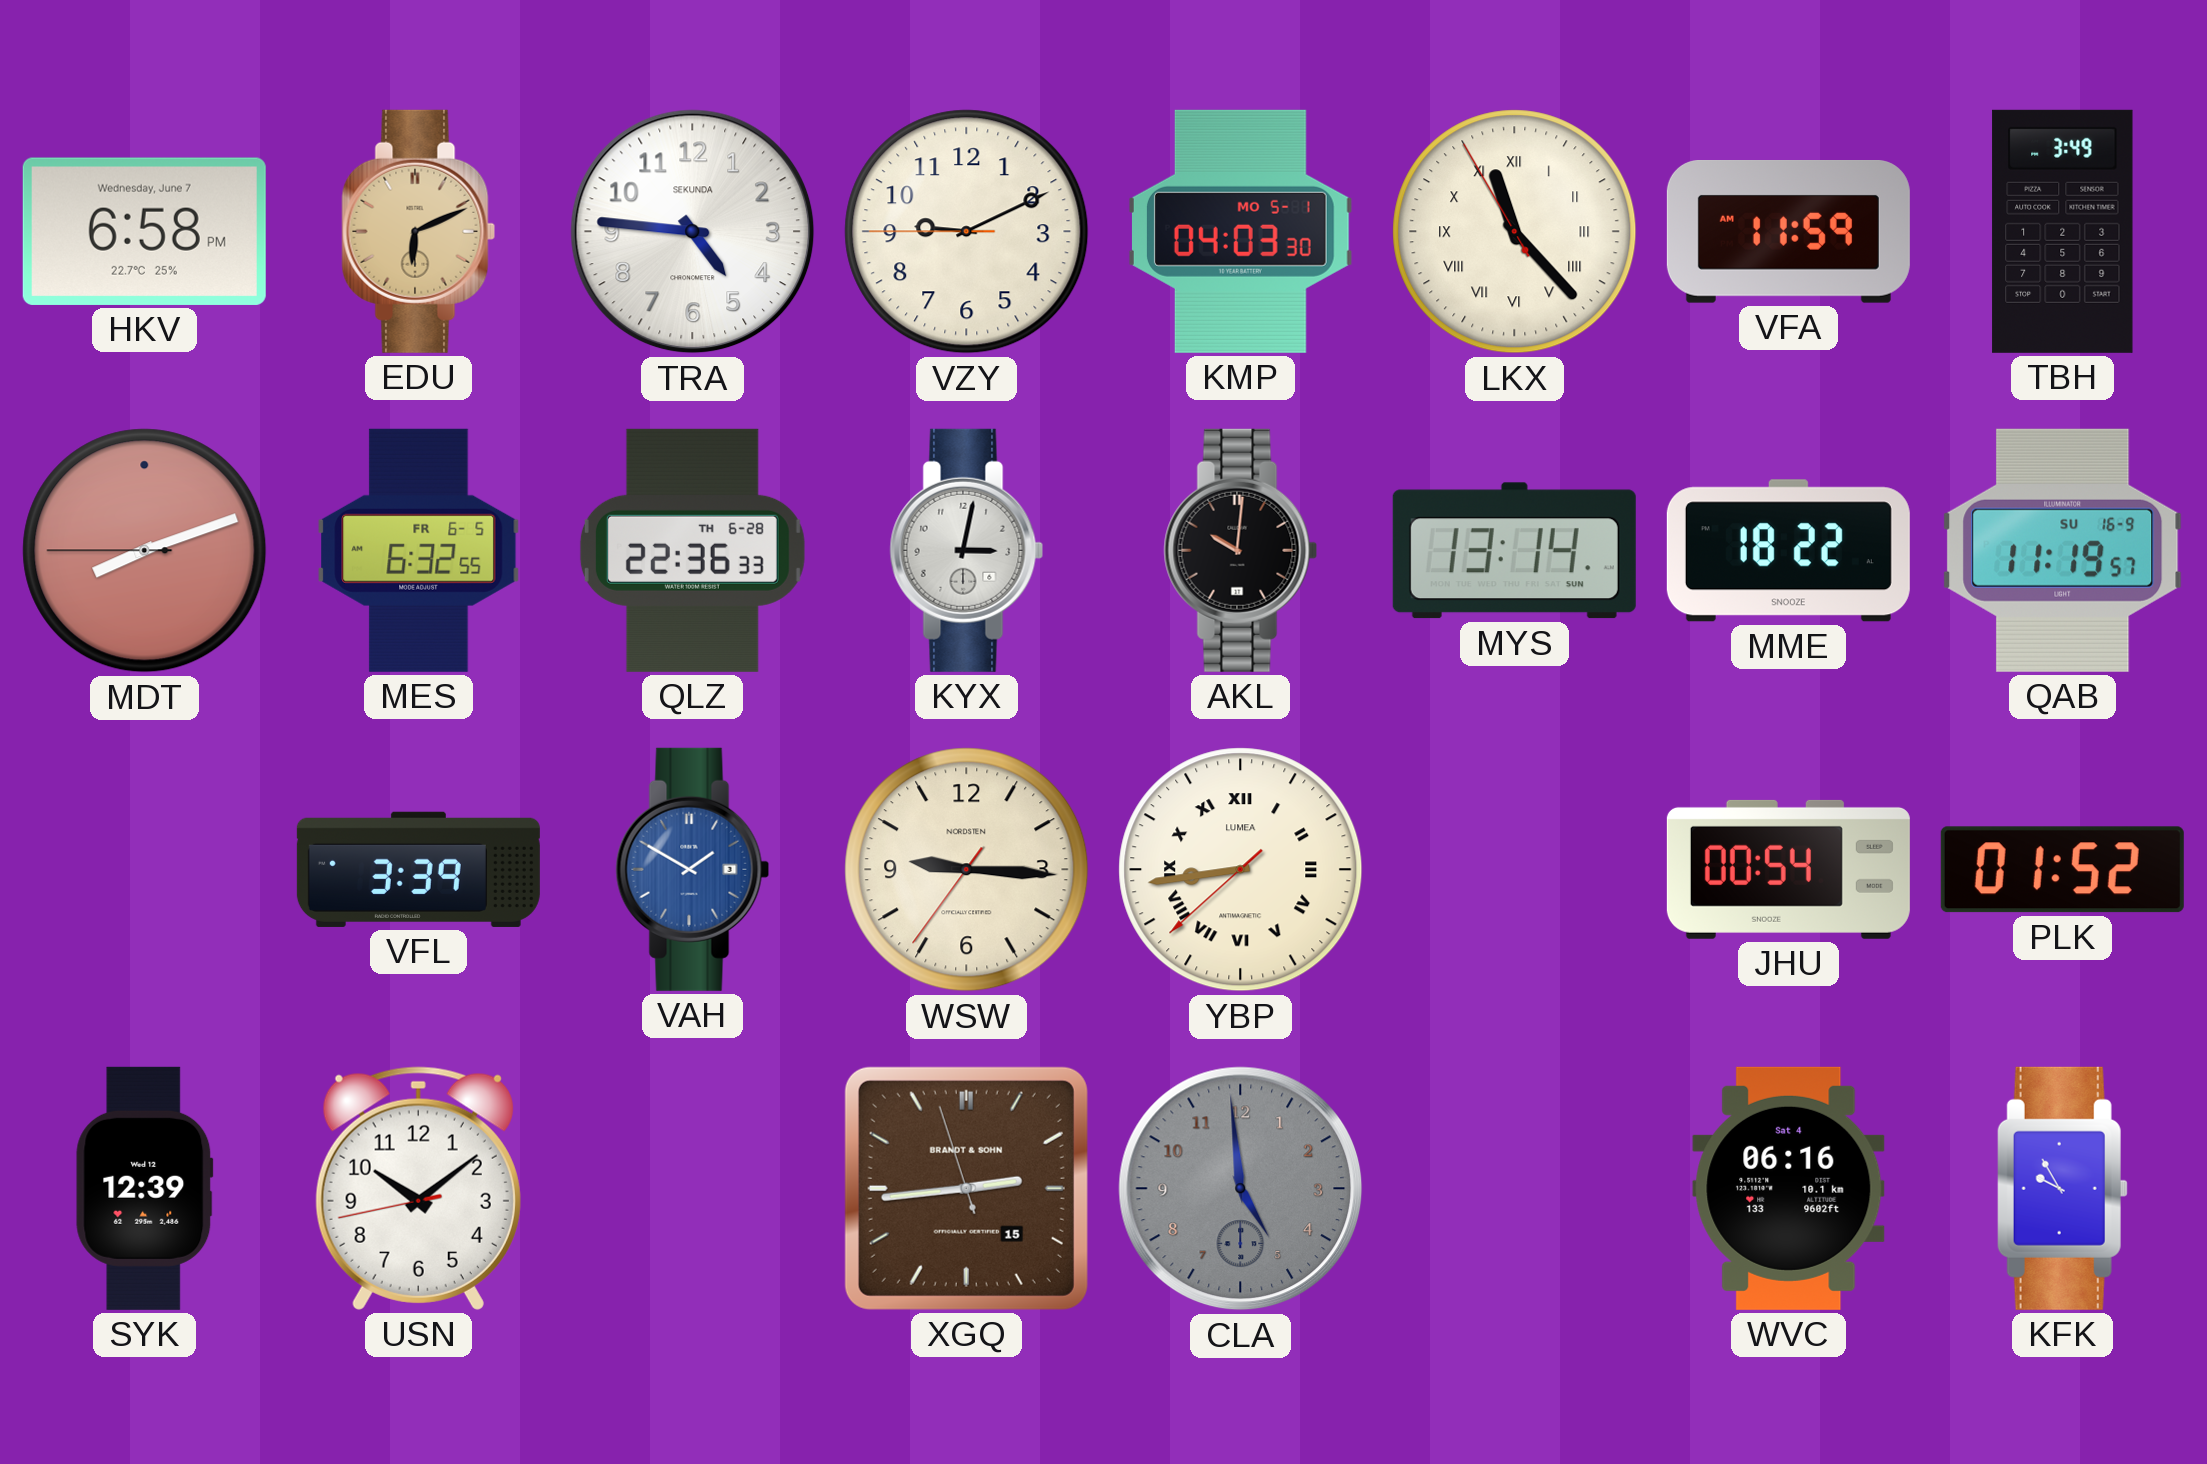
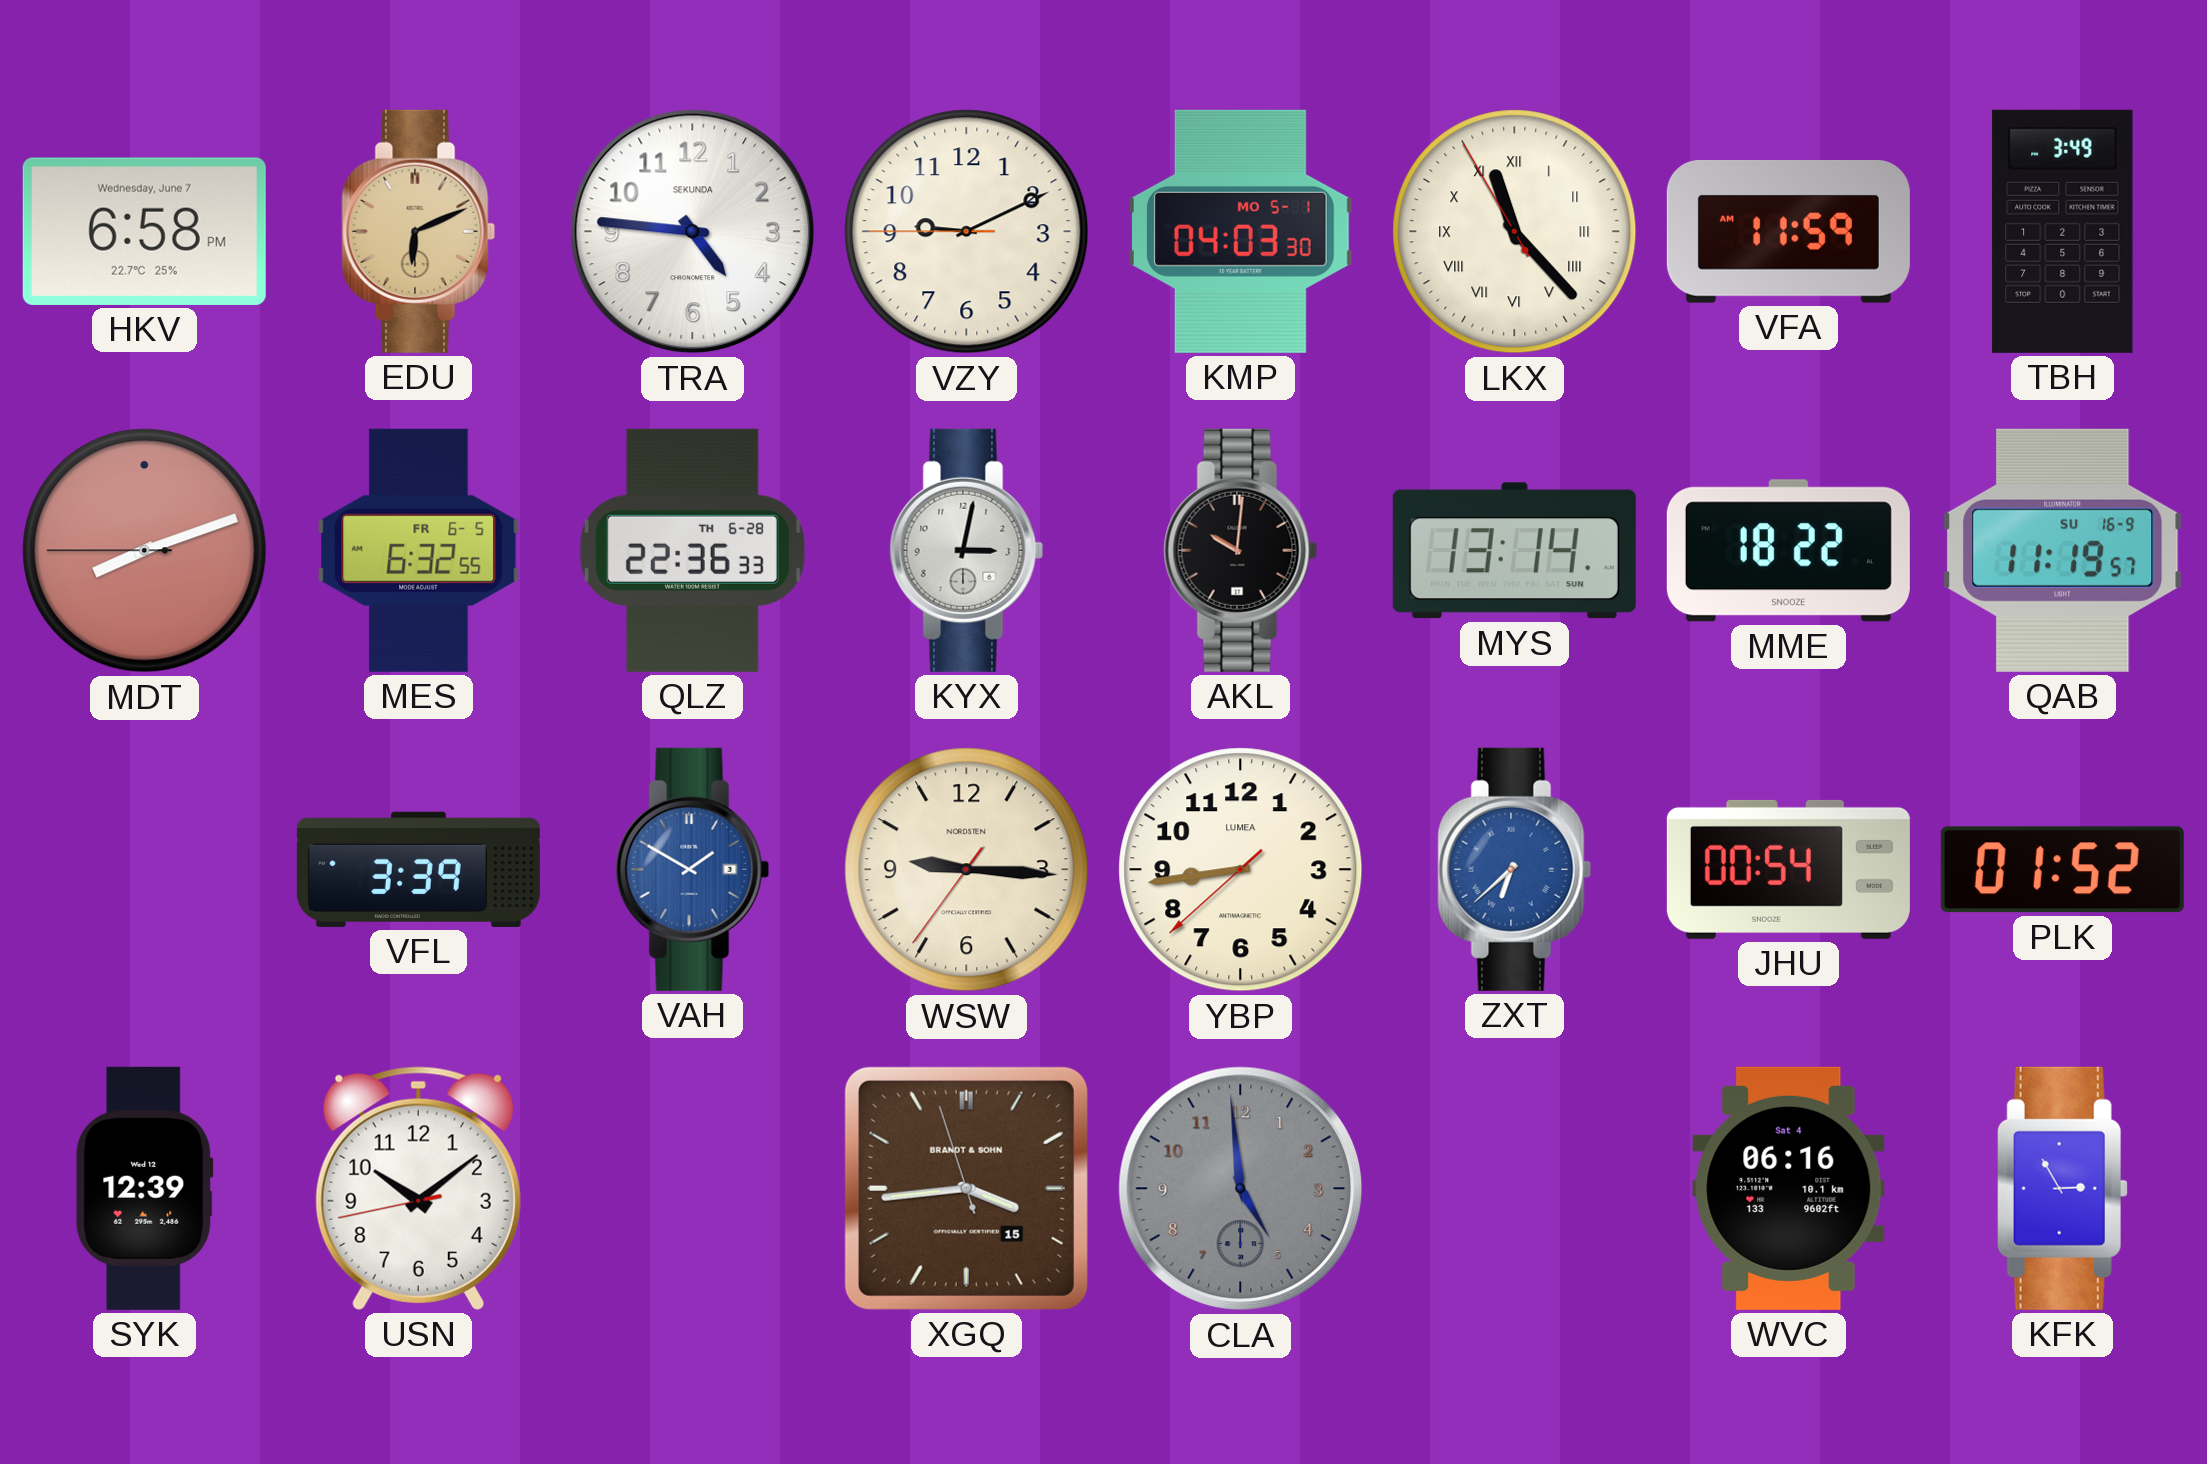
YBP numerals: Roman -> Arabic
ZXT: none -> 6:38
XGQ: 2:43 -> 3:43
KFK: 9:55 -> 2:55
